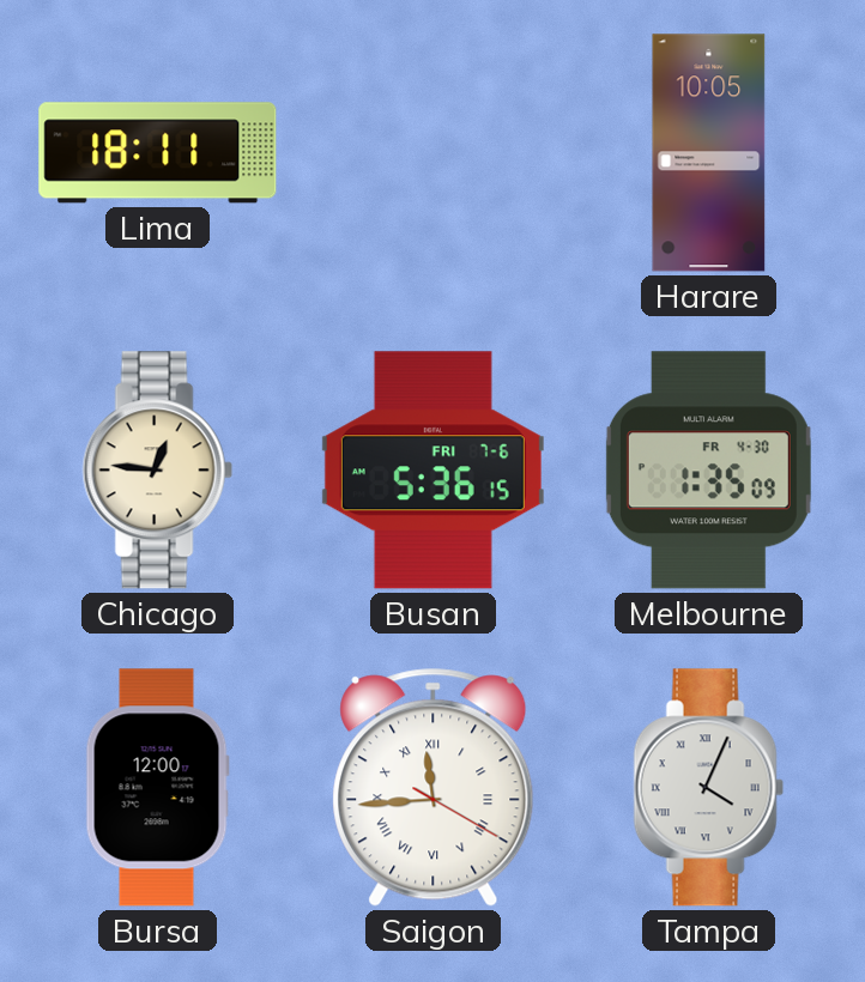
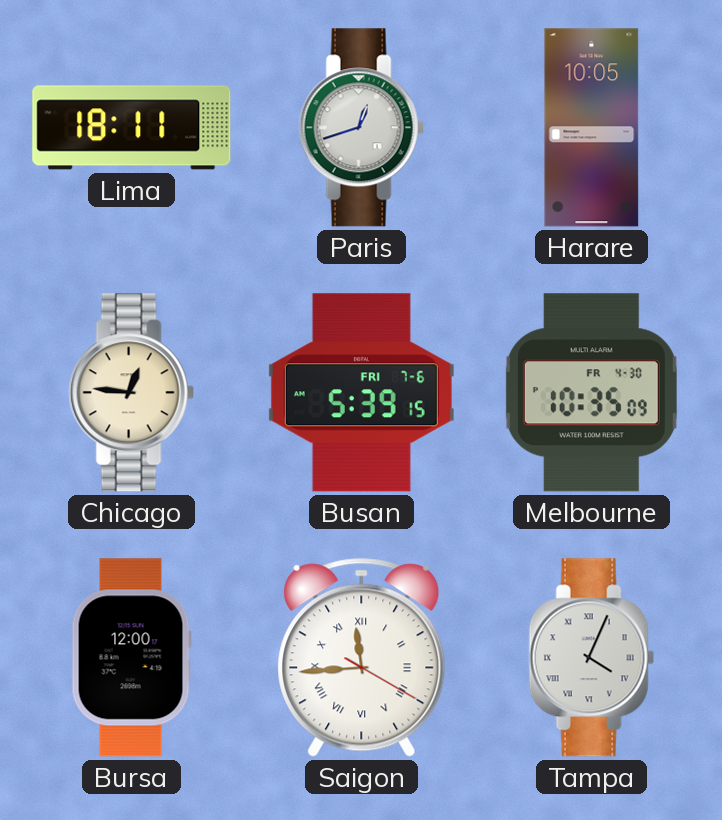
Paris: none -> 12:42
Busan: 5:36 -> 5:39
Melbourne: 1:35 -> 10:35
